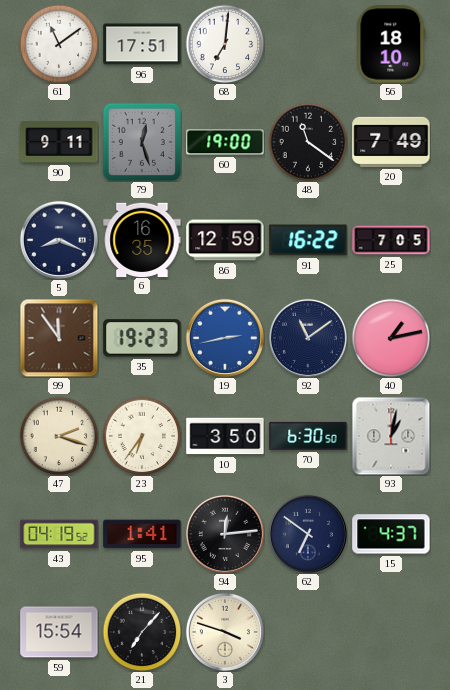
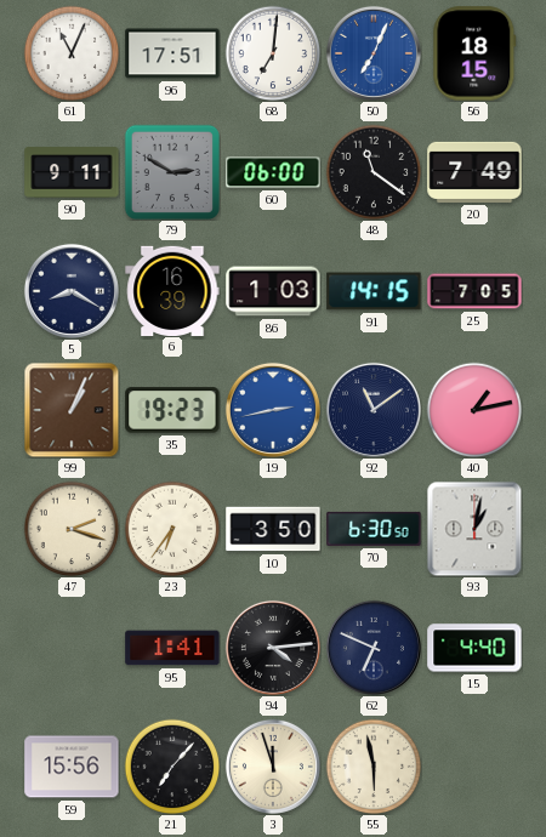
61: 11:09 -> 11:04
50: none -> 7:04
56: 18:10 -> 18:15
79: 12:27 -> 2:50
60: 19:00 -> 06:00
5: 8:19 -> 8:20
6: 16:35 -> 16:39
86: 12:59 -> 1:03
91: 16:22 -> 14:15
99: 11:54 -> 1:04
43: 04:19 -> none
94: 12:14 -> 4:14
62: 6:51 -> 6:49
15: 4:37 -> 4:40
59: 15:54 -> 15:56
3: 3:48 -> 11:57
55: none -> 5:58
